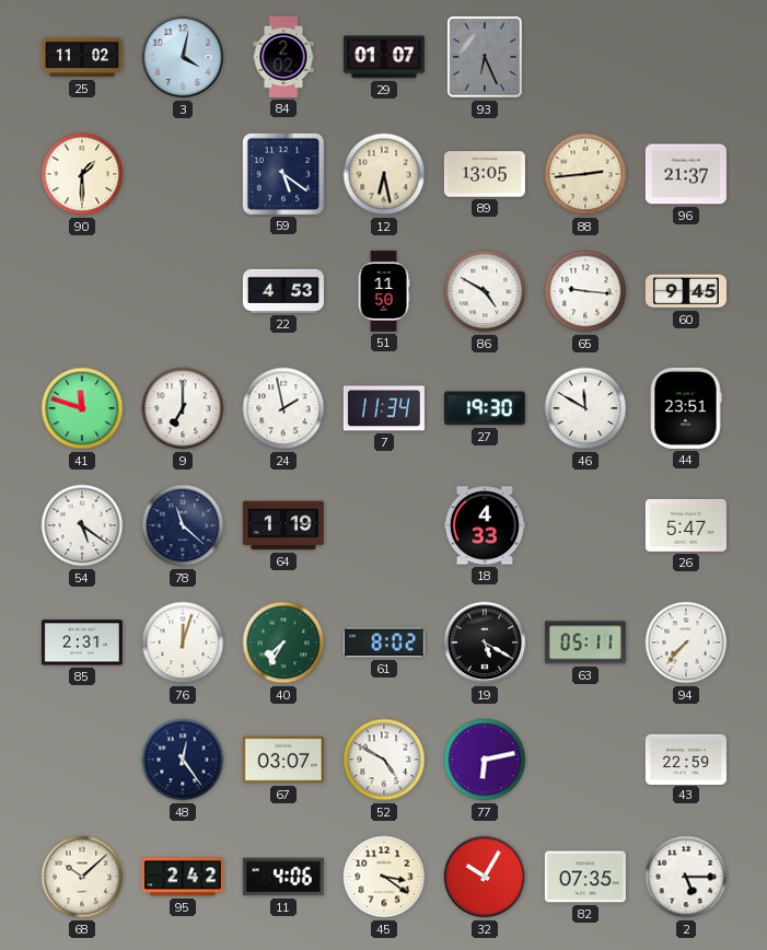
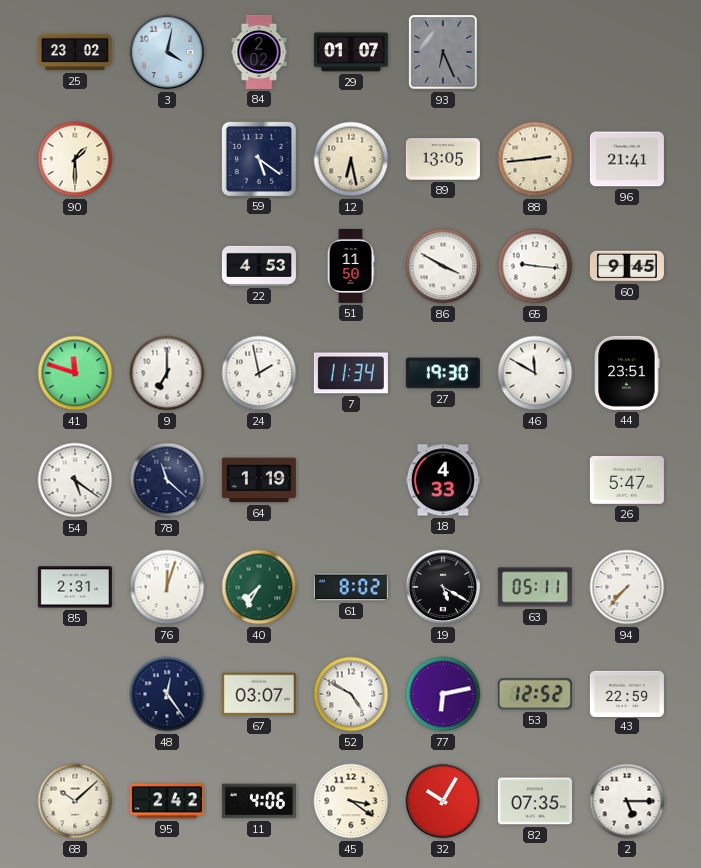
25: 11:02 -> 23:02
96: 21:37 -> 21:41
86: 4:50 -> 3:50
53: none -> 12:52
